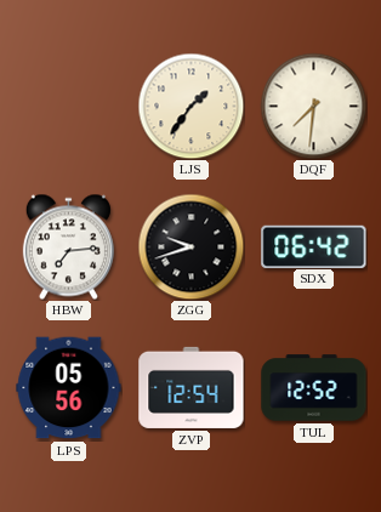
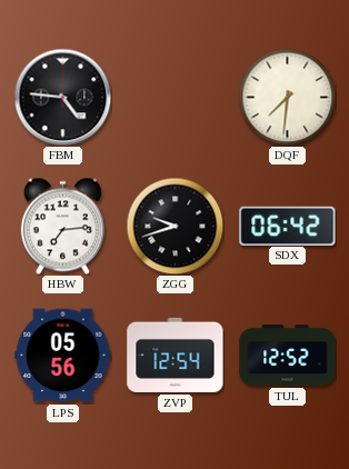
FBM: none -> 4:46
LJS: 1:36 -> none
